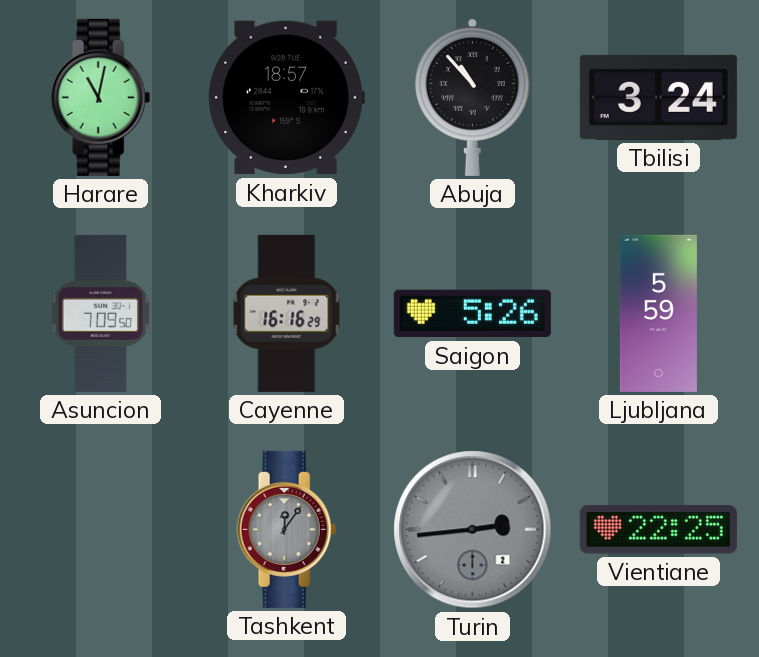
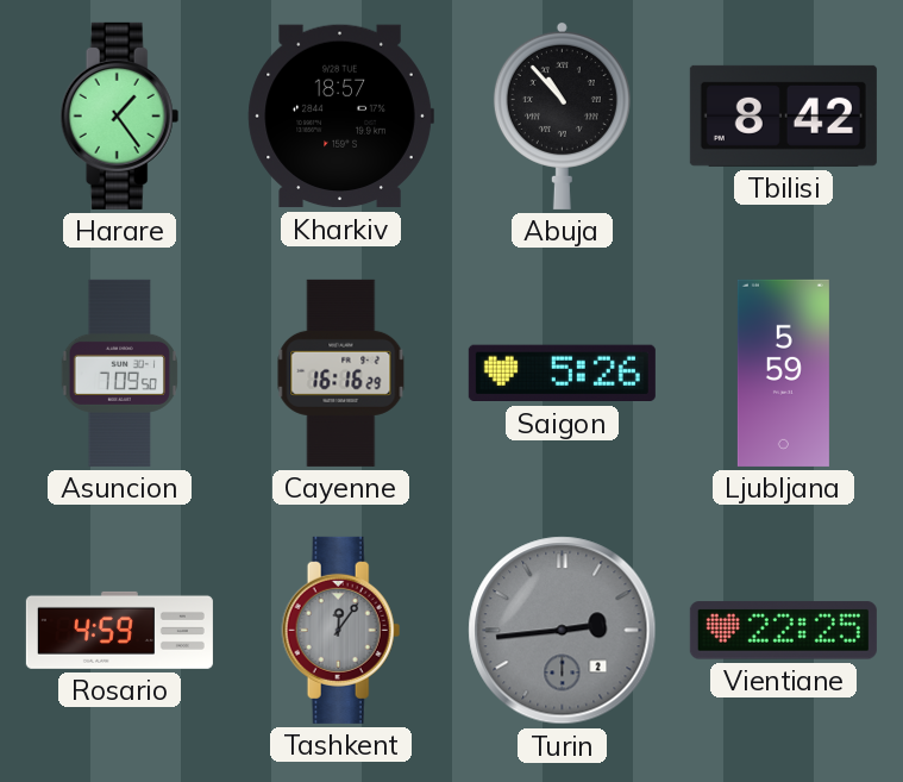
Harare: 11:02 -> 1:24
Tbilisi: 3:24 -> 8:42
Rosario: none -> 4:59
